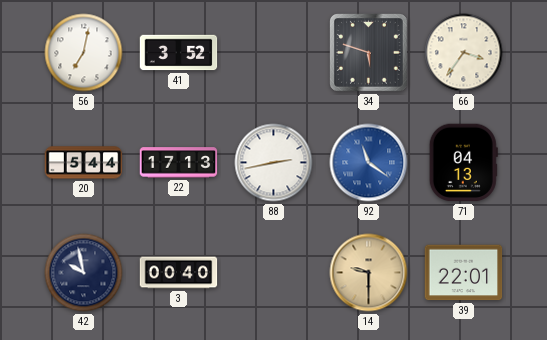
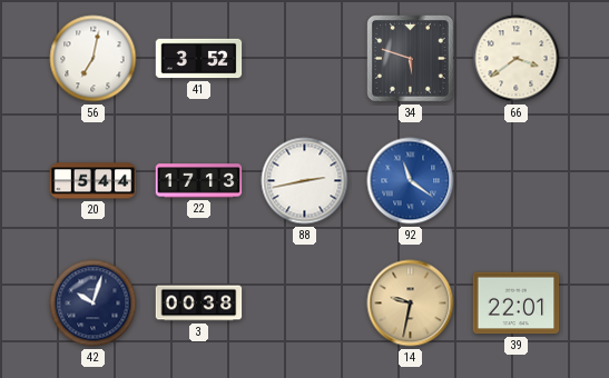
66: 3:36 -> 3:39
71: 04:13 -> none
42: 9:58 -> 10:03
3: 00:40 -> 00:38
14: 9:30 -> 9:32
